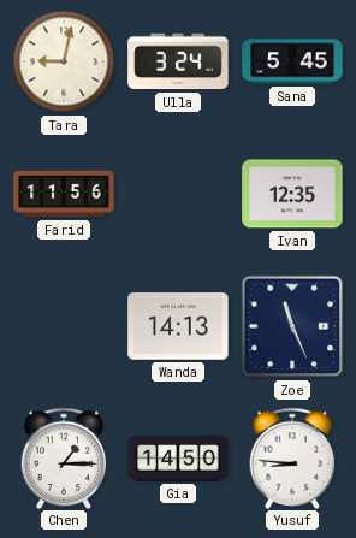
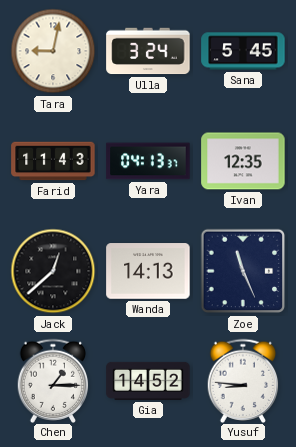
Farid: 11:56 -> 11:43
Yara: none -> 04:13
Jack: none -> 12:38
Gia: 14:50 -> 14:52
